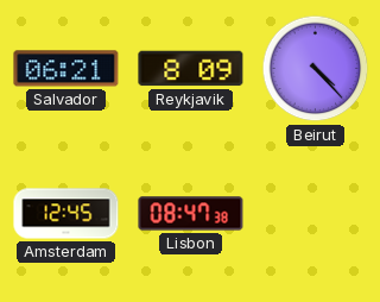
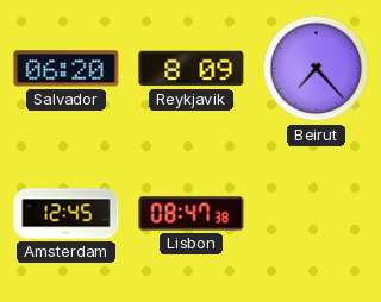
Salvador: 06:21 -> 06:20
Beirut: 4:23 -> 7:23
